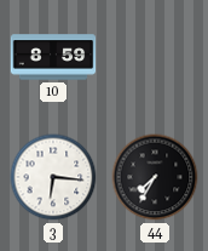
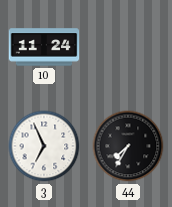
10: 8:59 -> 11:24
3: 6:16 -> 6:56
